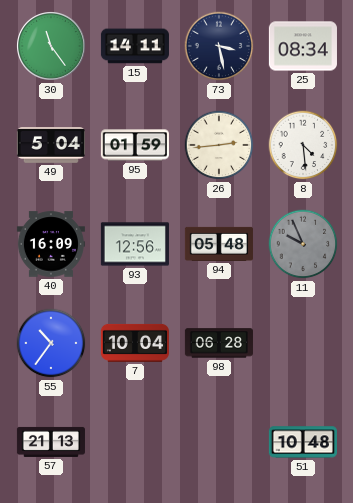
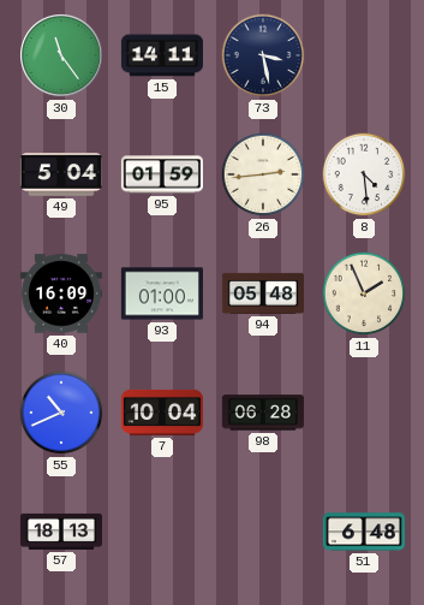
25: 08:34 -> none
93: 12:56 -> 01:00
11: 9:56 -> 1:56
11 dial: grey -> cream
55: 10:36 -> 10:41
57: 21:13 -> 18:13
51: 10:48 -> 6:48
